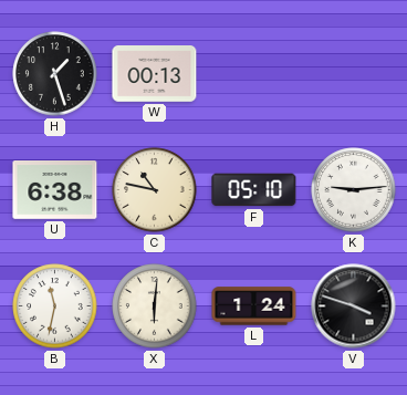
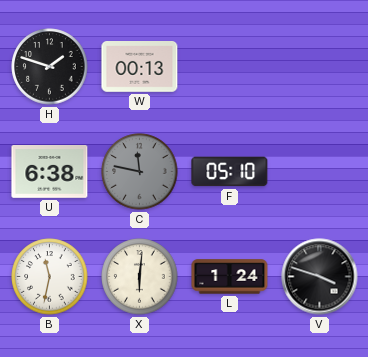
H: 1:27 -> 1:48
C: 10:47 -> 11:47
C dial: cream -> grey
K: 9:14 -> none
